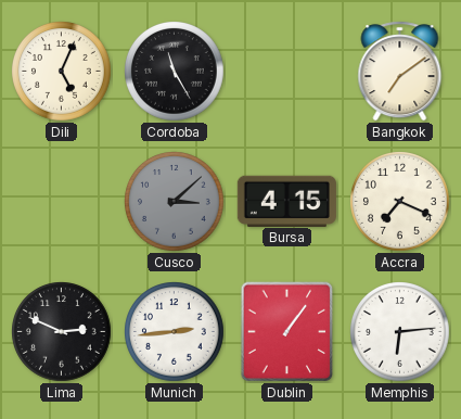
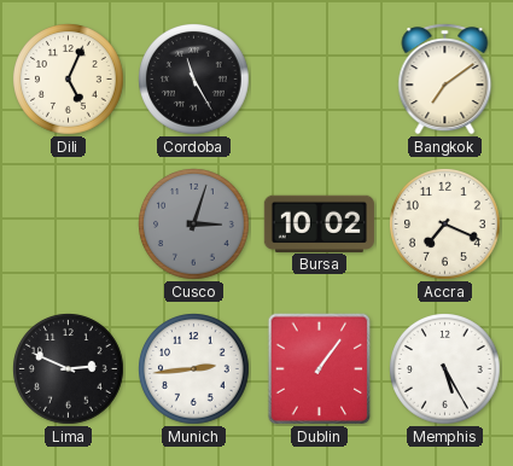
Cusco: 3:08 -> 3:03
Bursa: 4:15 -> 10:02
Memphis: 6:14 -> 5:25
